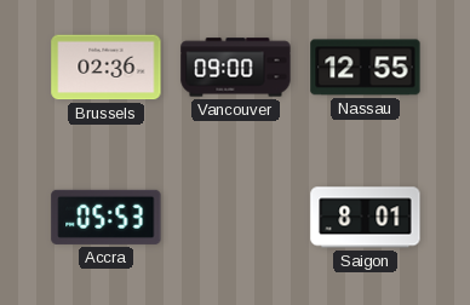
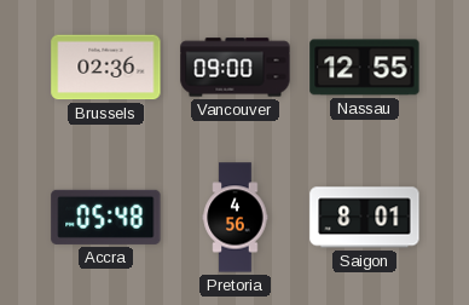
Accra: 05:53 -> 05:48
Pretoria: none -> 4:56
